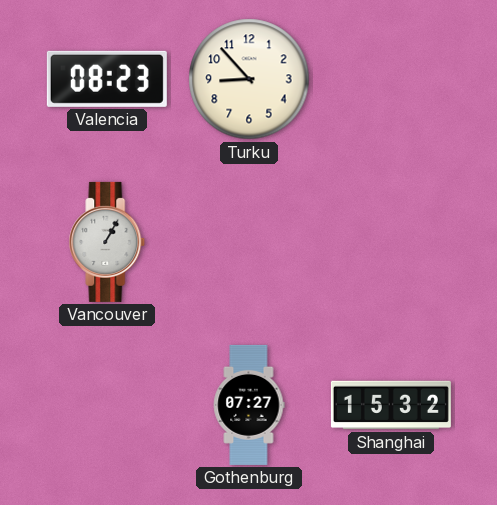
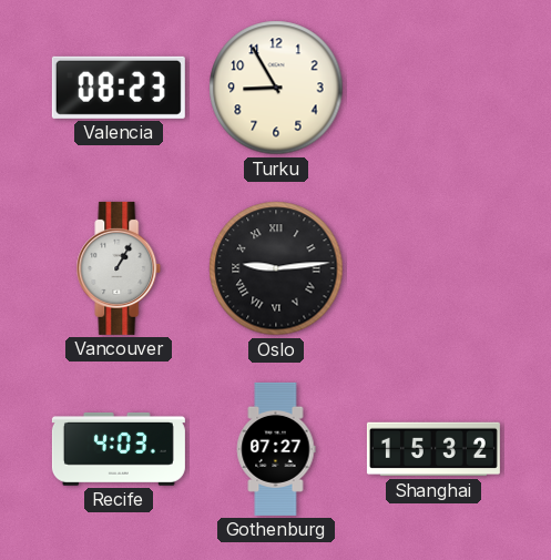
Turku: 8:53 -> 8:55
Oslo: none -> 9:14
Recife: none -> 4:03
